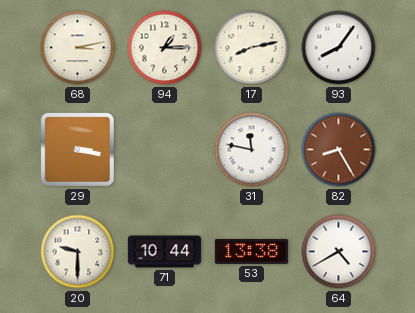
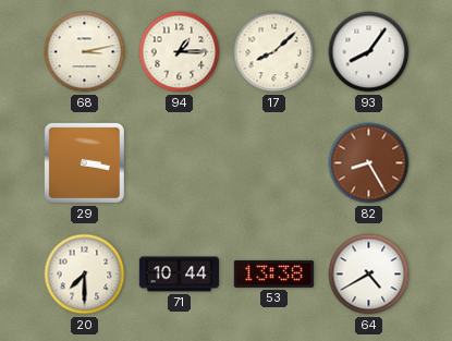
17: 8:13 -> 8:08
31: 11:47 -> none
20: 9:30 -> 7:30
